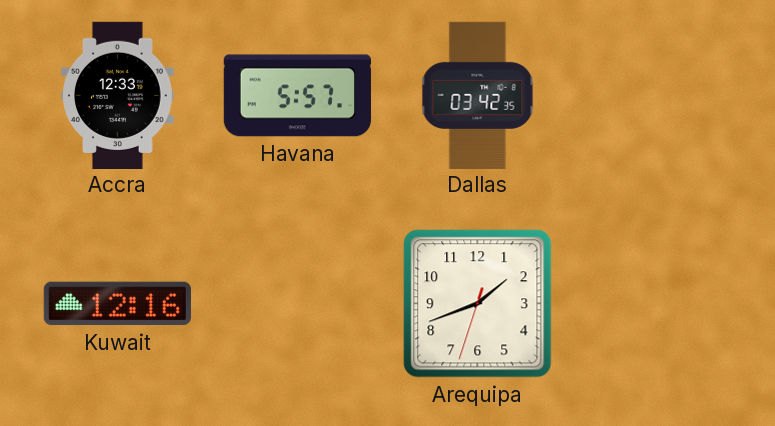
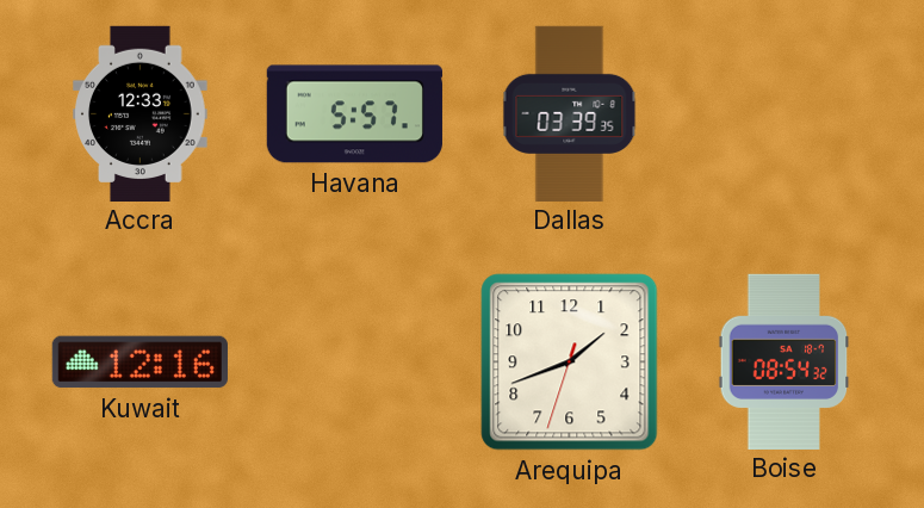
Dallas: 03:42 -> 03:39
Boise: none -> 08:54
